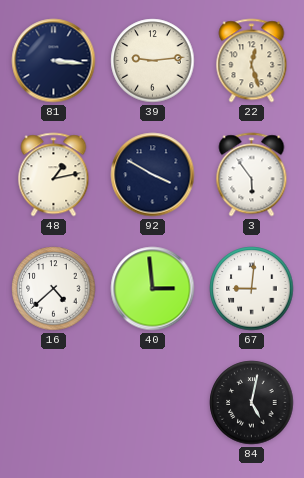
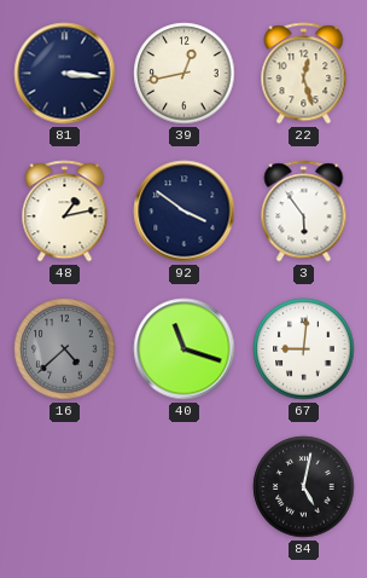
39: 9:14 -> 12:43
92: 3:50 -> 3:51
16 dial: white -> grey
40: 2:59 -> 11:18
